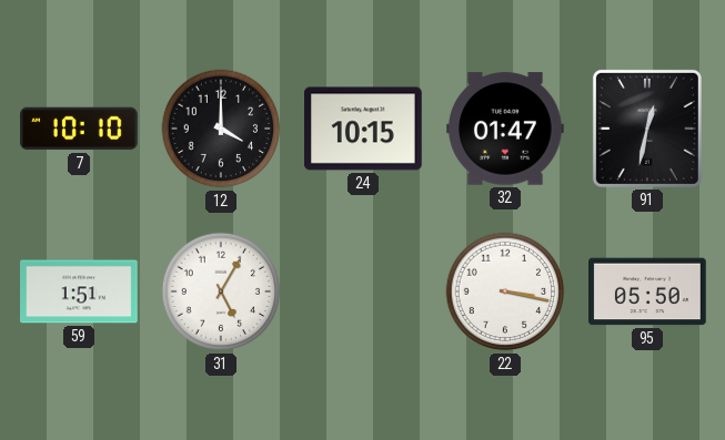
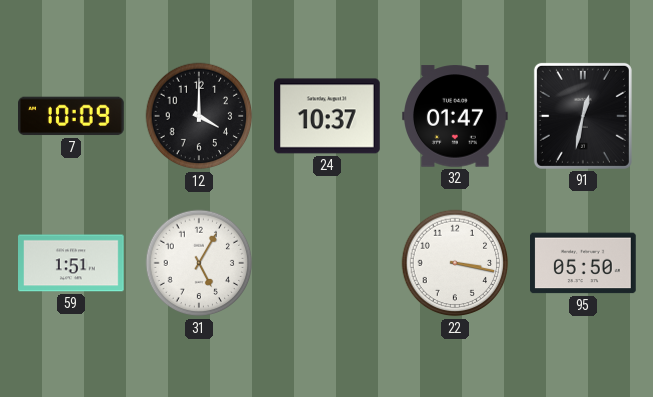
7: 10:10 -> 10:09
24: 10:15 -> 10:37
